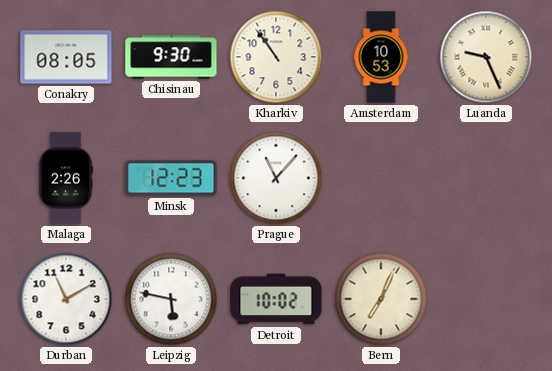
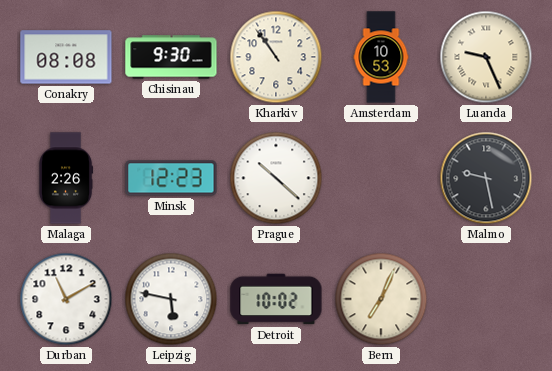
Conakry: 08:05 -> 08:08
Prague: 11:07 -> 10:22
Malmo: none -> 9:28
